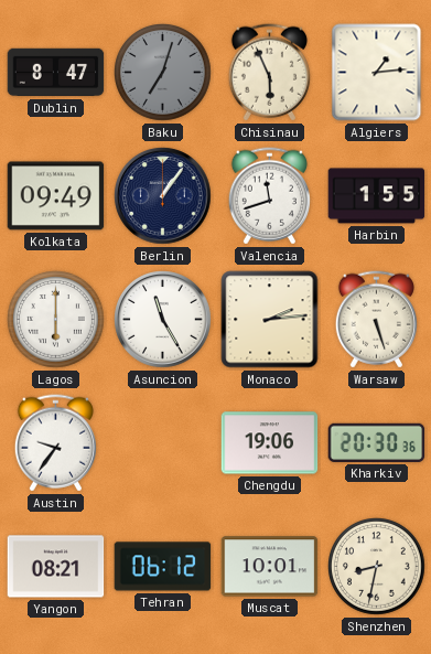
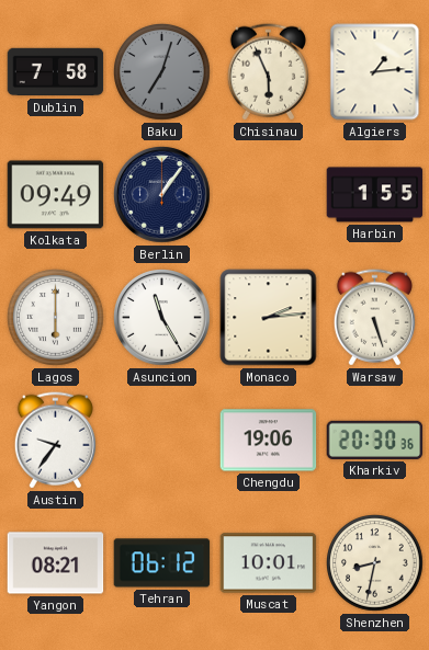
Dublin: 8:47 -> 7:58
Valencia: 11:42 -> none
